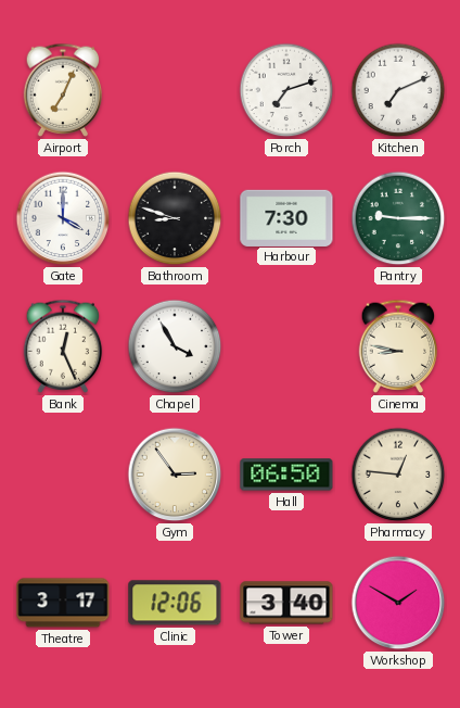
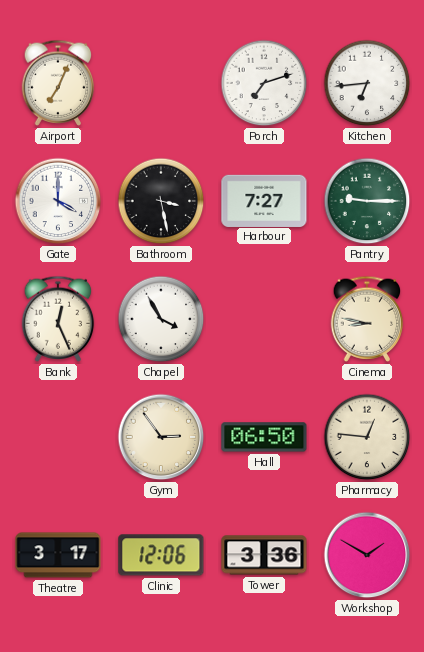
Kitchen: 7:11 -> 6:44
Bathroom: 8:48 -> 3:28
Harbour: 7:30 -> 7:27
Tower: 3:40 -> 3:36
